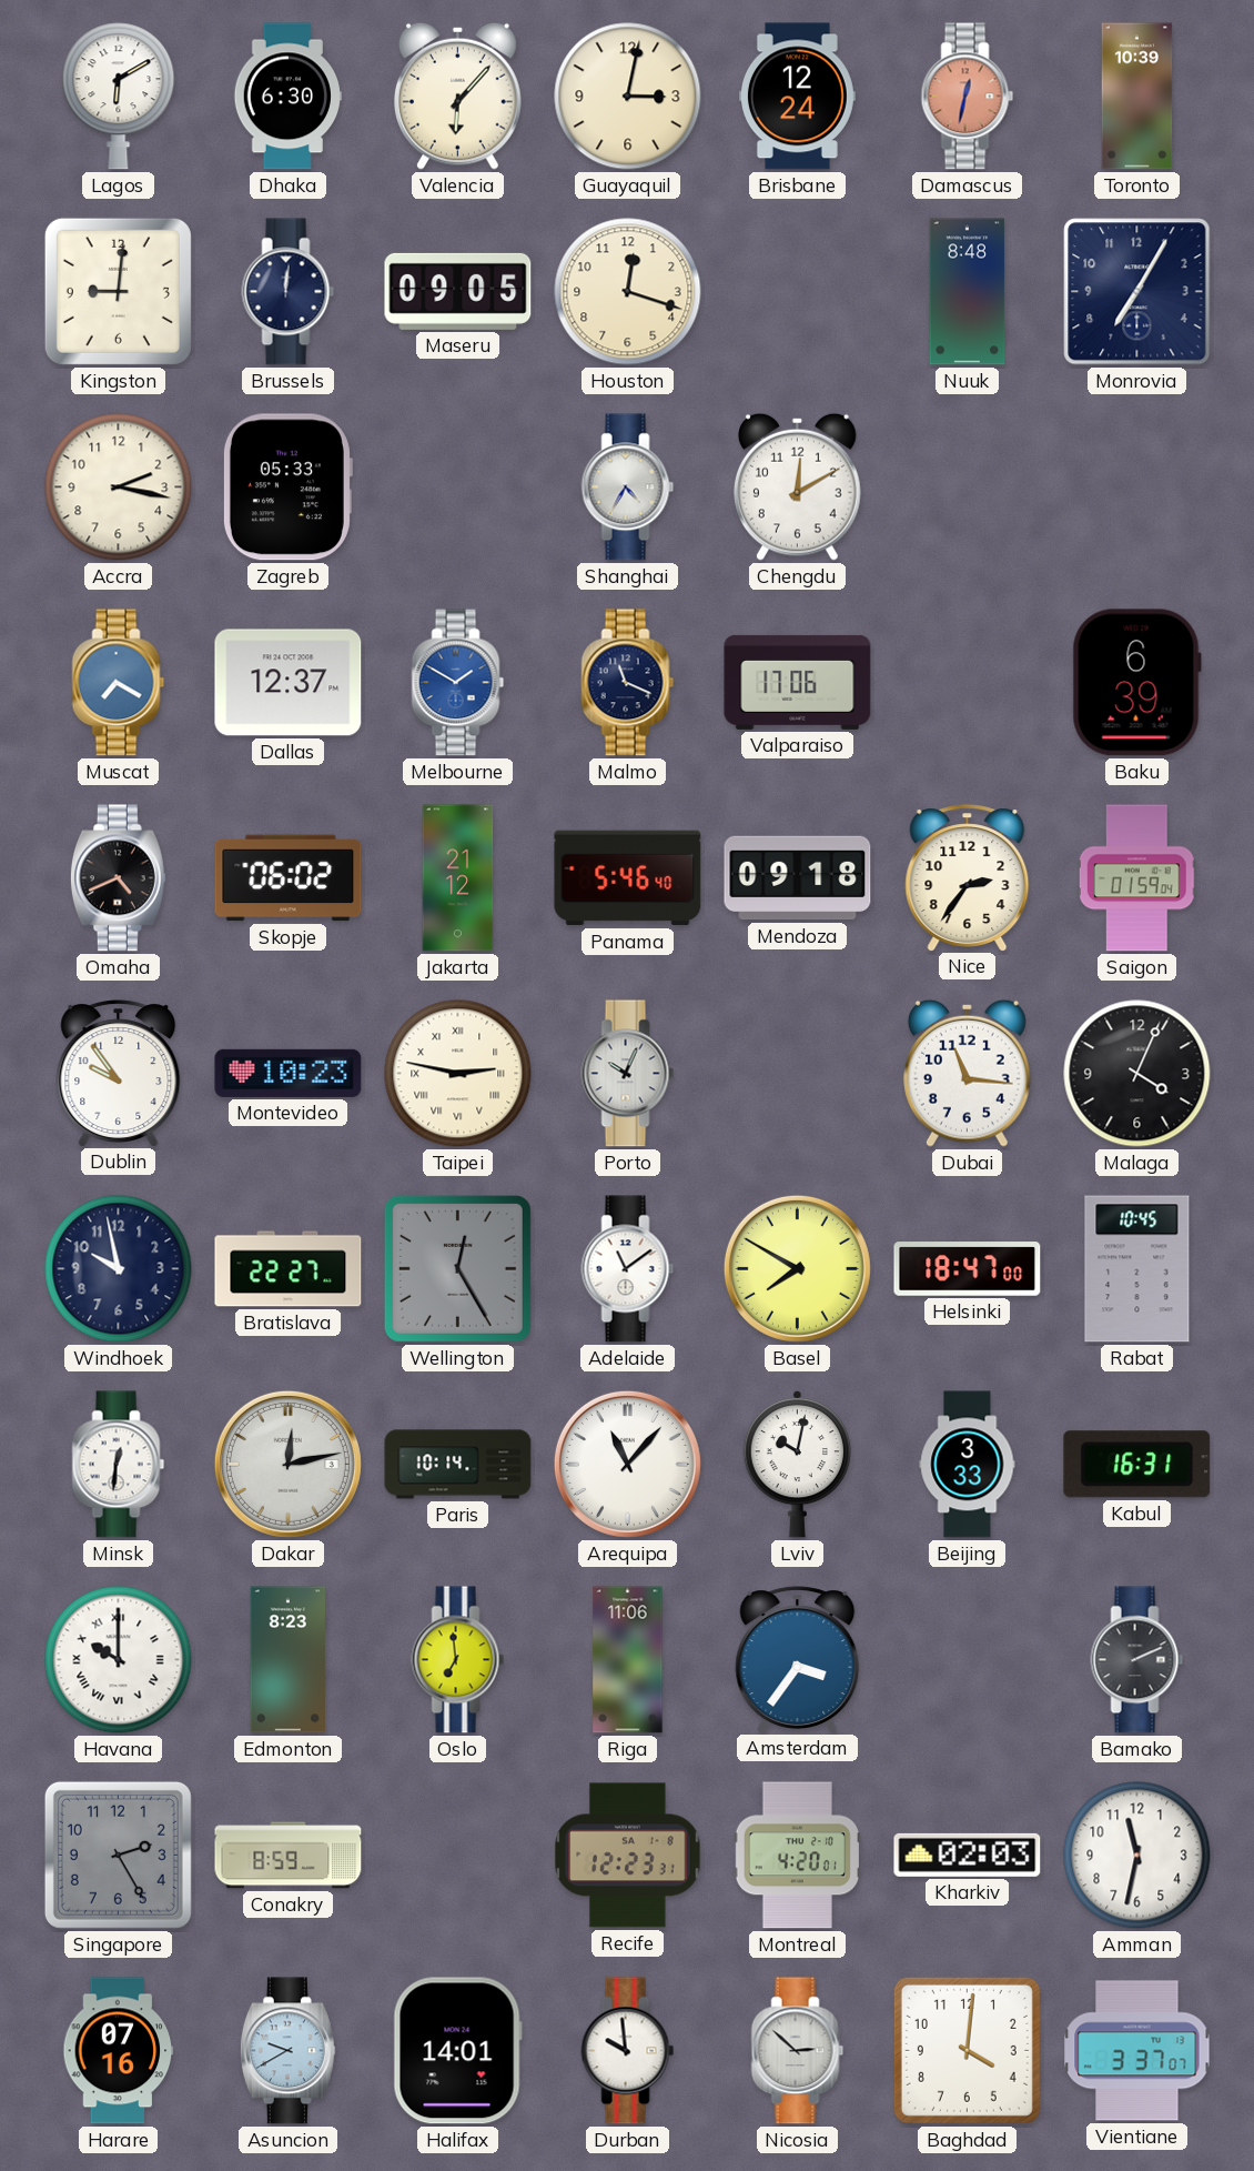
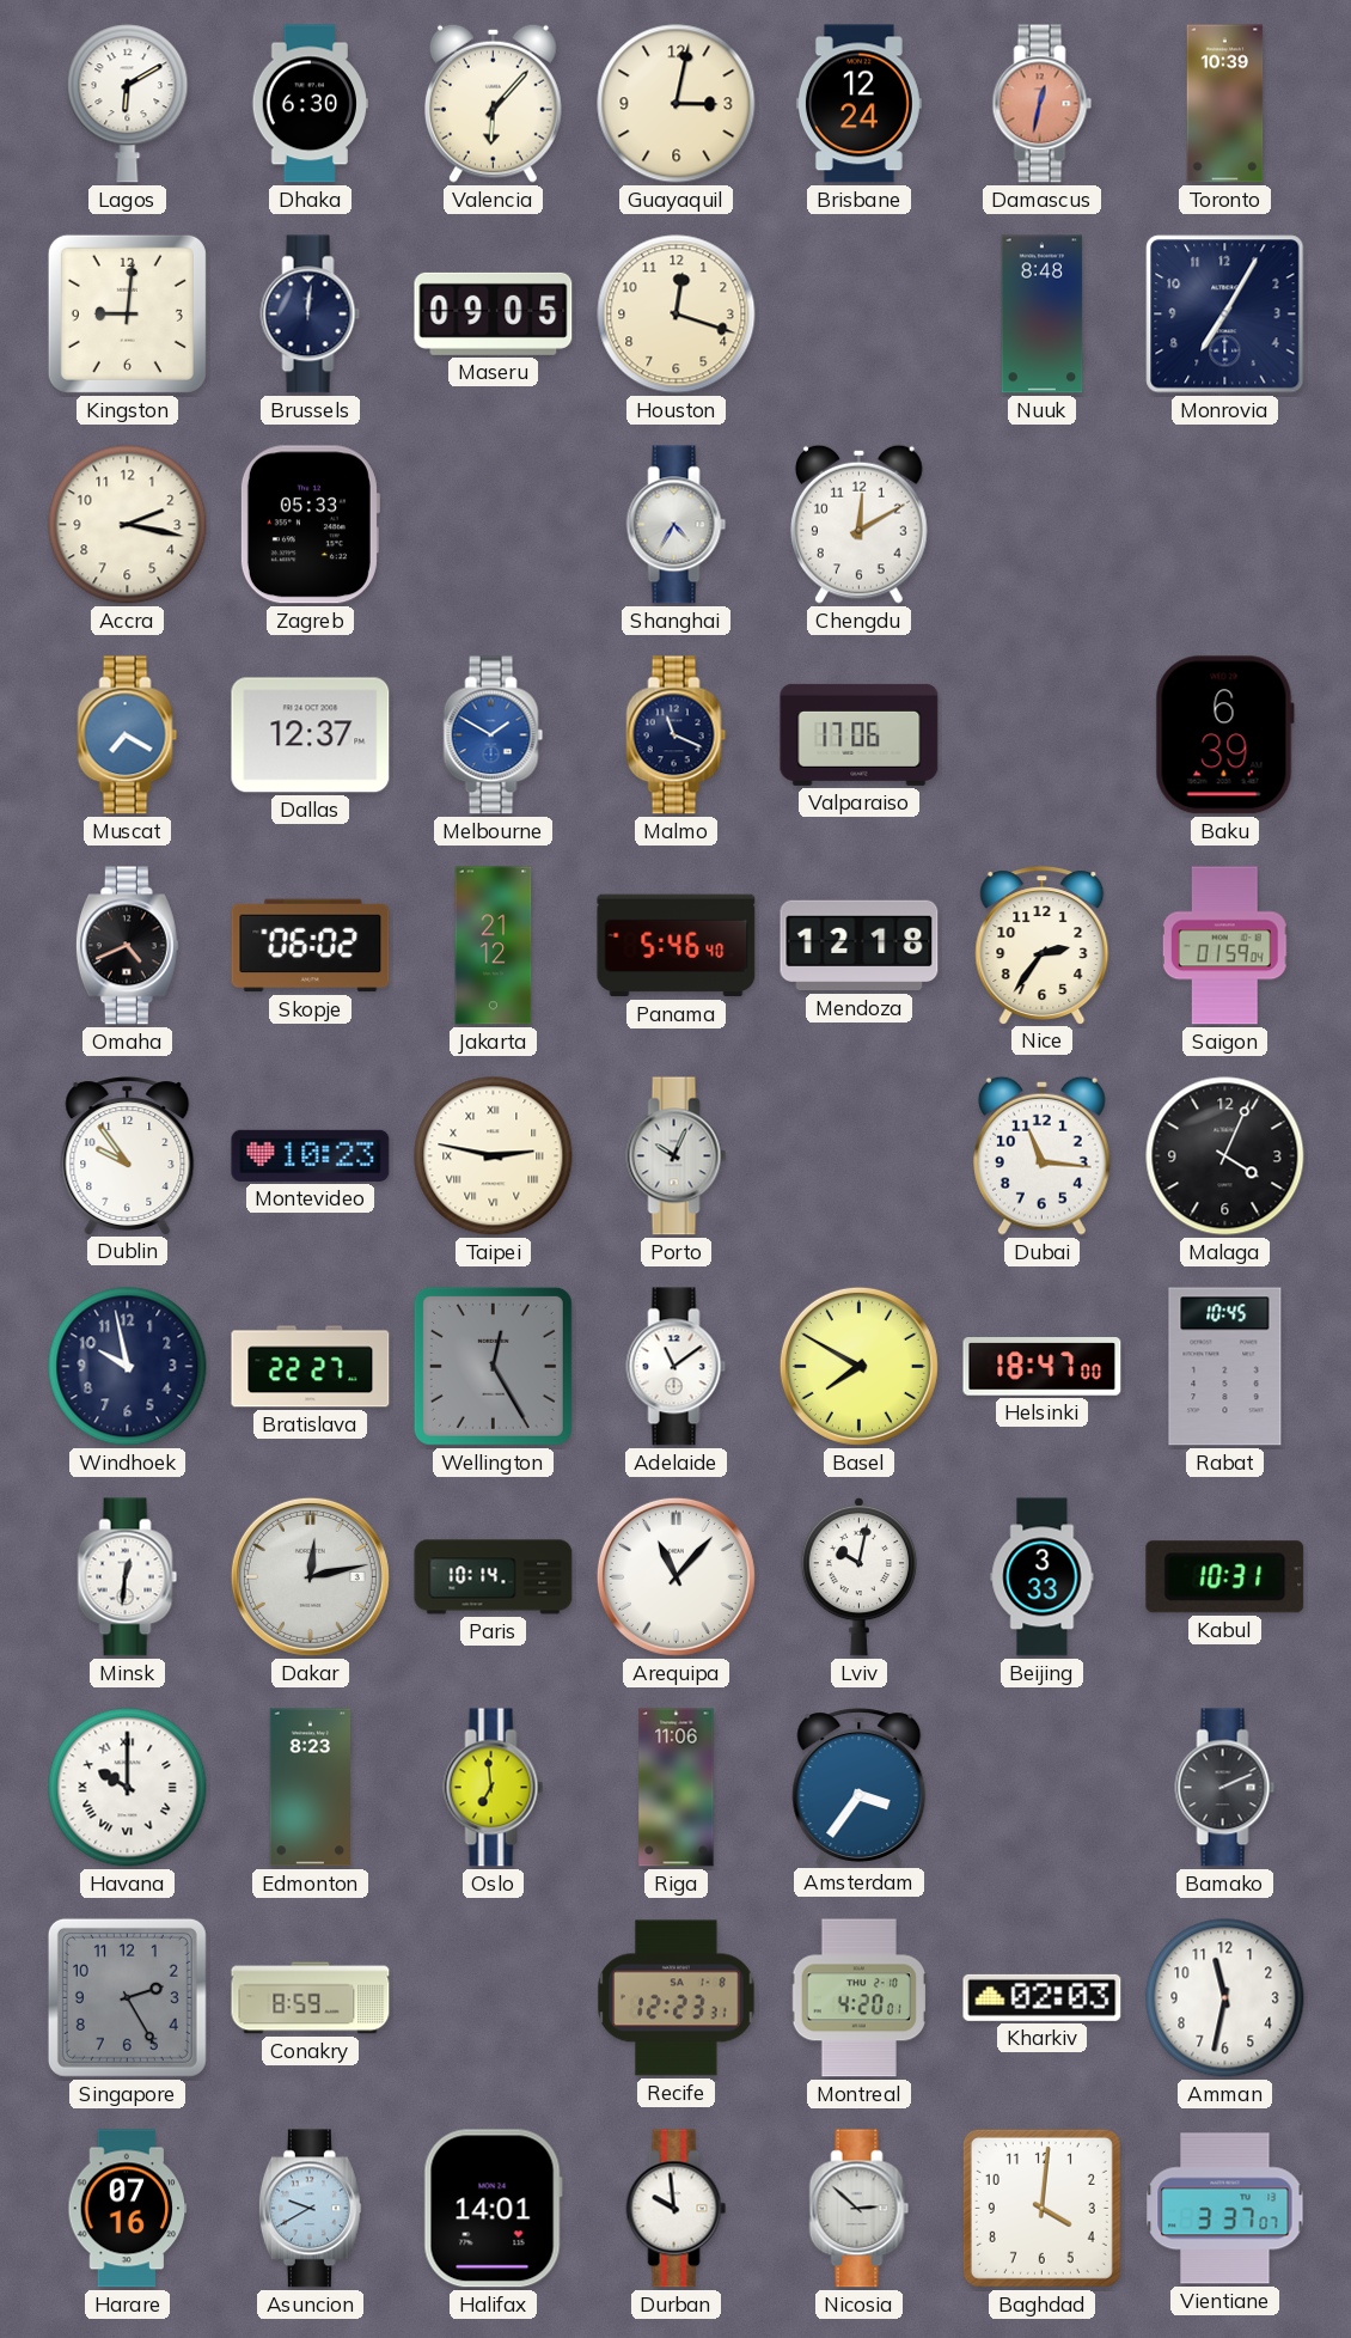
Mendoza: 09:18 -> 12:18
Kabul: 16:31 -> 10:31
